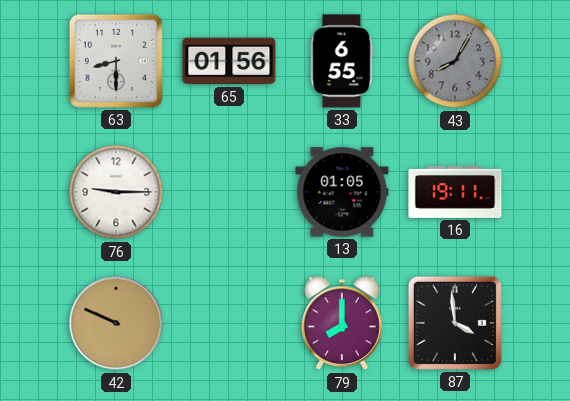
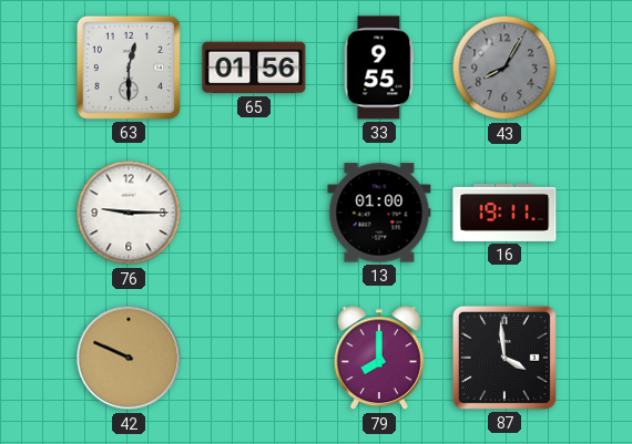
63: 8:30 -> 12:30
33: 6:55 -> 9:55
13: 01:05 -> 01:00
